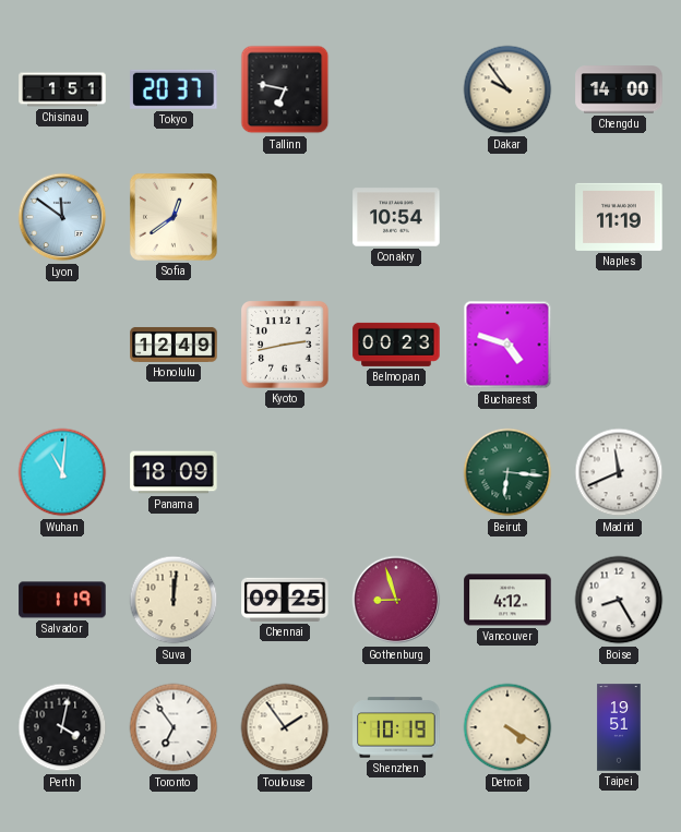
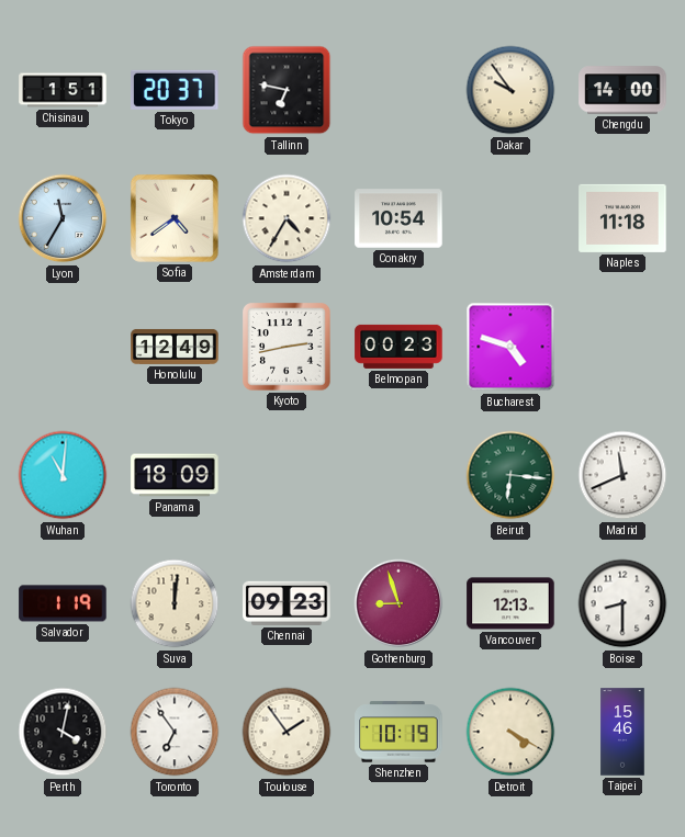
Lyon: 11:51 -> 11:35
Sofia: 12:39 -> 4:39
Amsterdam: none -> 4:35
Naples: 11:19 -> 11:18
Chennai: 09:25 -> 09:23
Vancouver: 4:12 -> 12:13
Boise: 8:25 -> 8:30
Taipei: 19:51 -> 15:46
